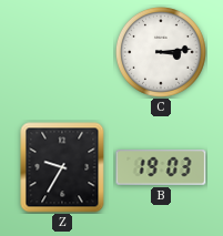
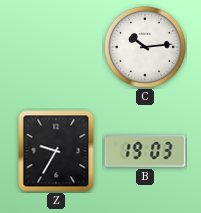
C: 3:14 -> 10:14
